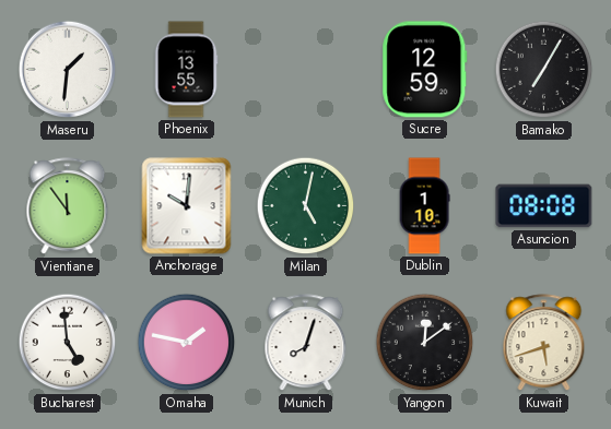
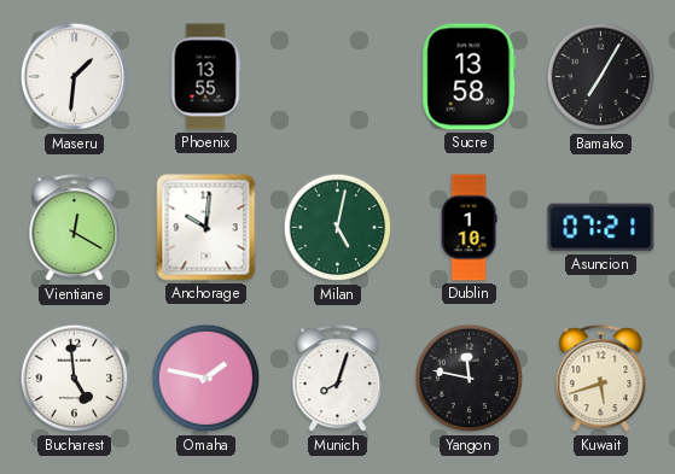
Sucre: 12:59 -> 13:58
Vientiane: 11:54 -> 12:20
Asuncion: 08:08 -> 07:21
Yangon: 12:09 -> 11:47
